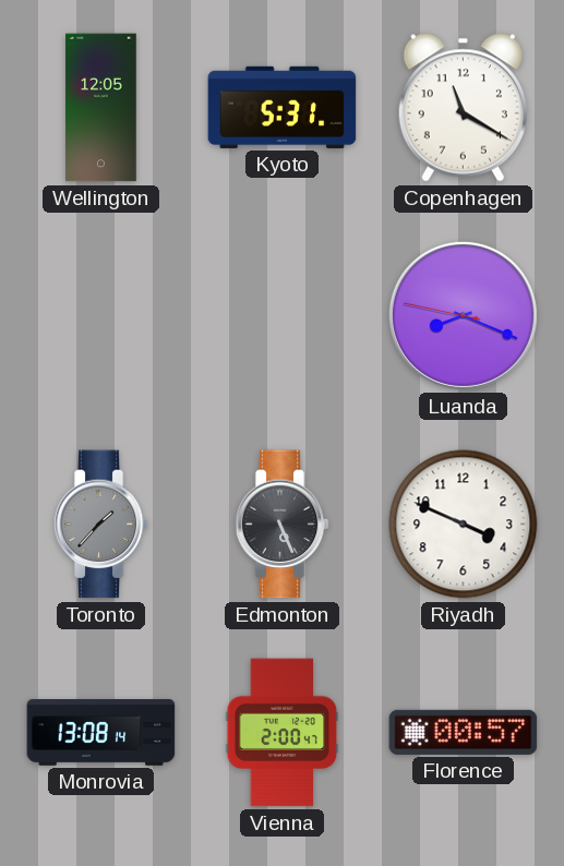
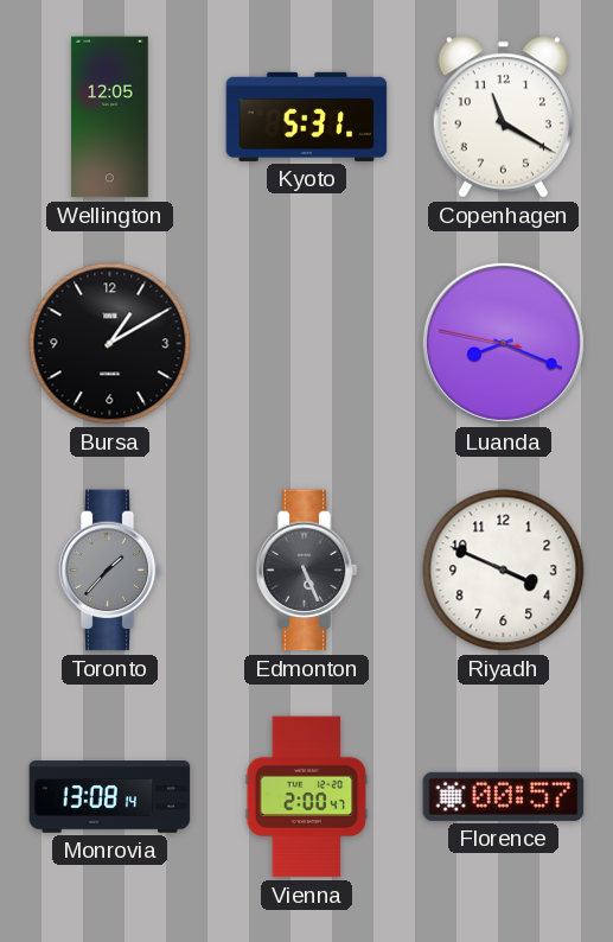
Bursa: none -> 1:10
